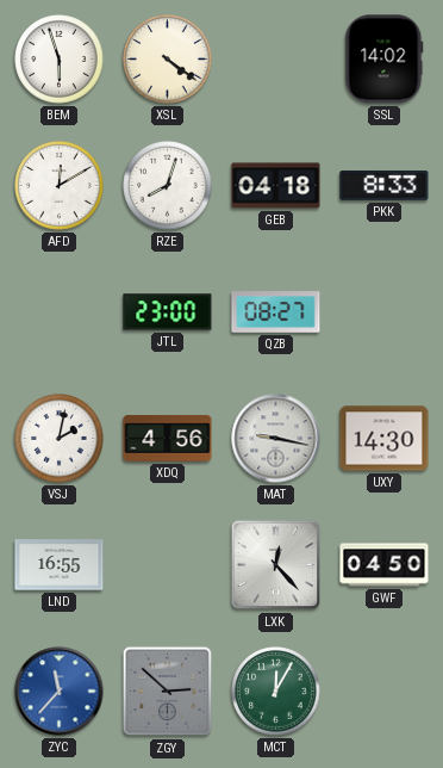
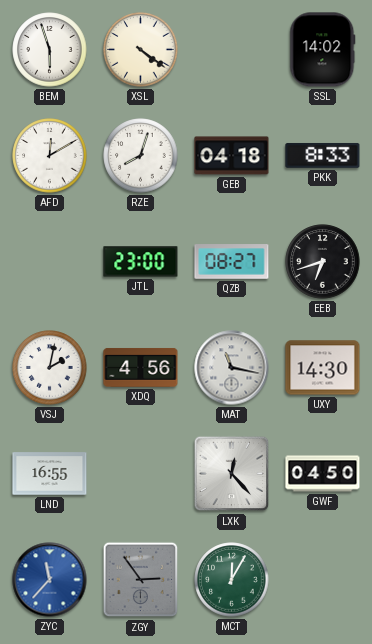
EEB: none -> 6:42
MAT: 9:17 -> 11:17
ZGY: 2:52 -> 2:54
